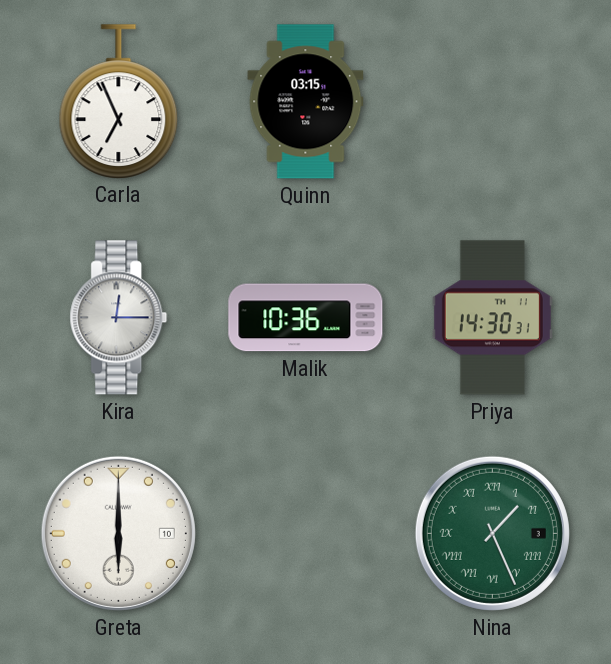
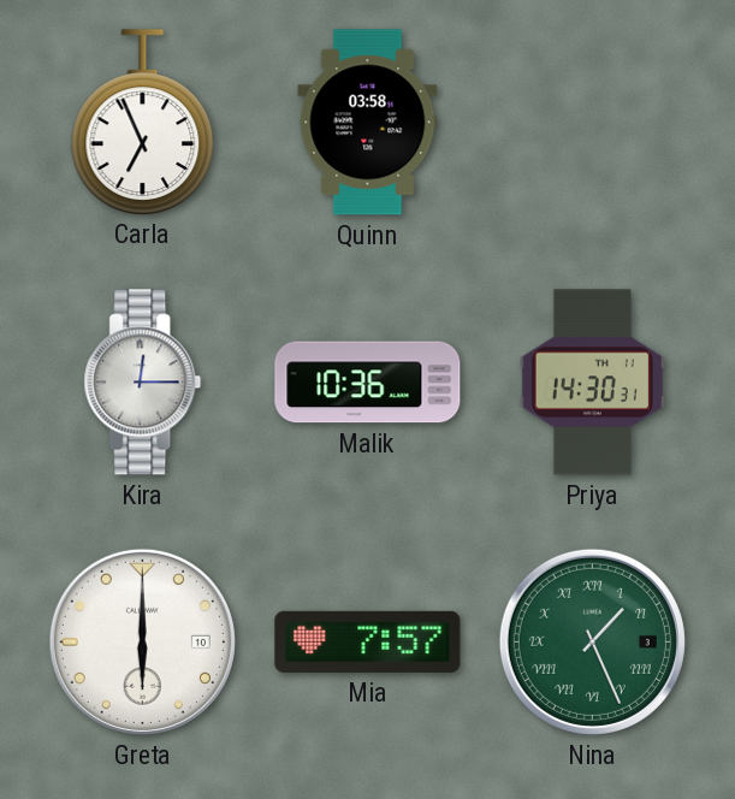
Quinn: 03:15 -> 03:58
Mia: none -> 7:57
